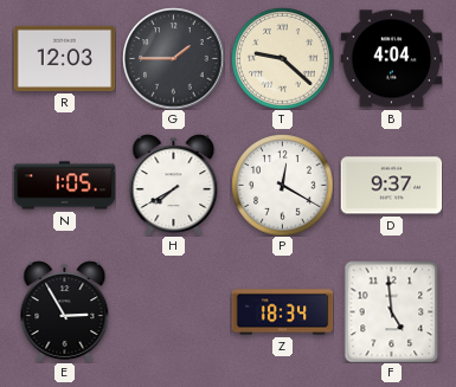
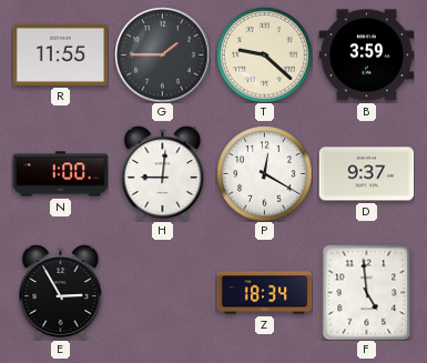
R: 12:03 -> 11:55
B: 4:04 -> 3:59
N: 1:05 -> 1:00
H: 7:40 -> 9:01
